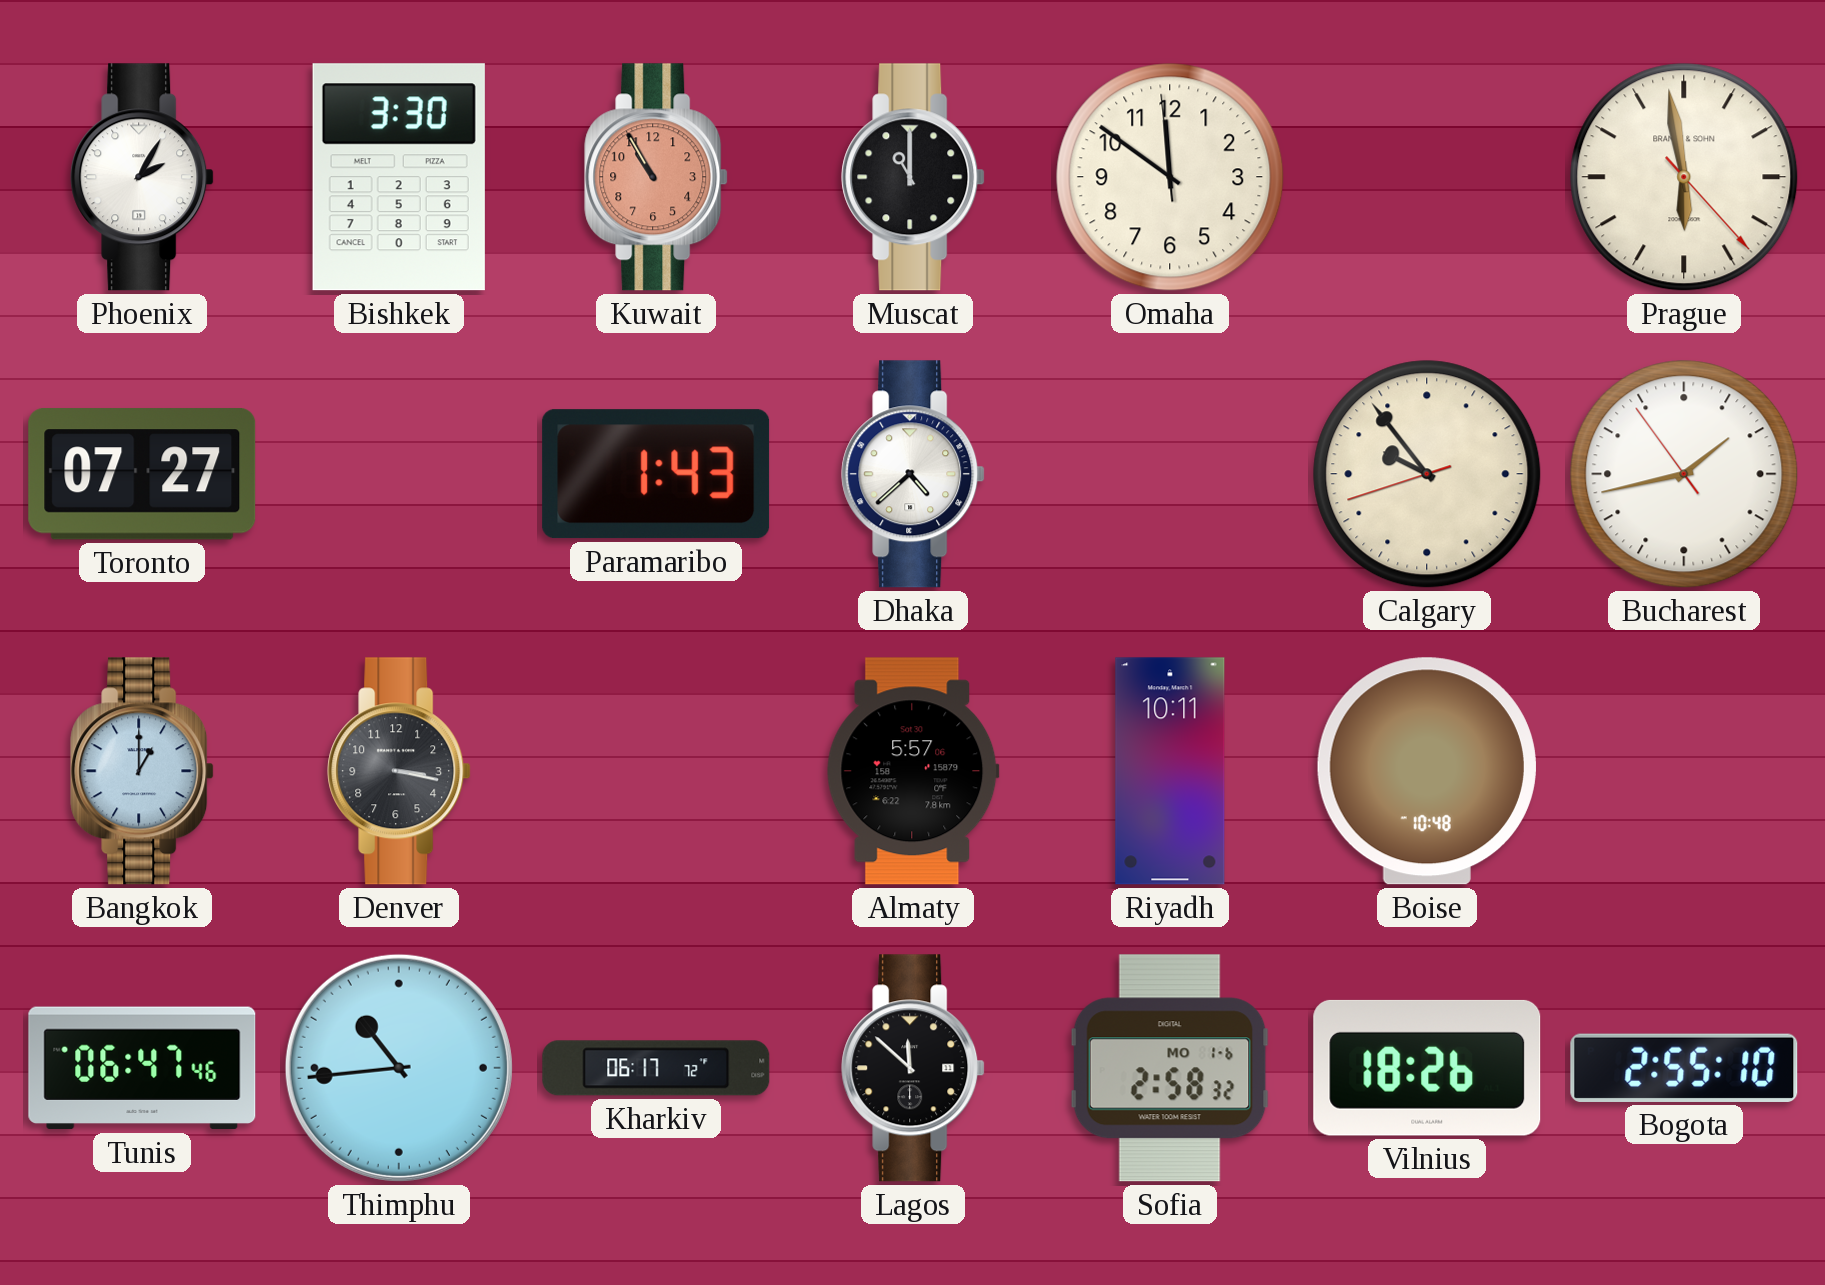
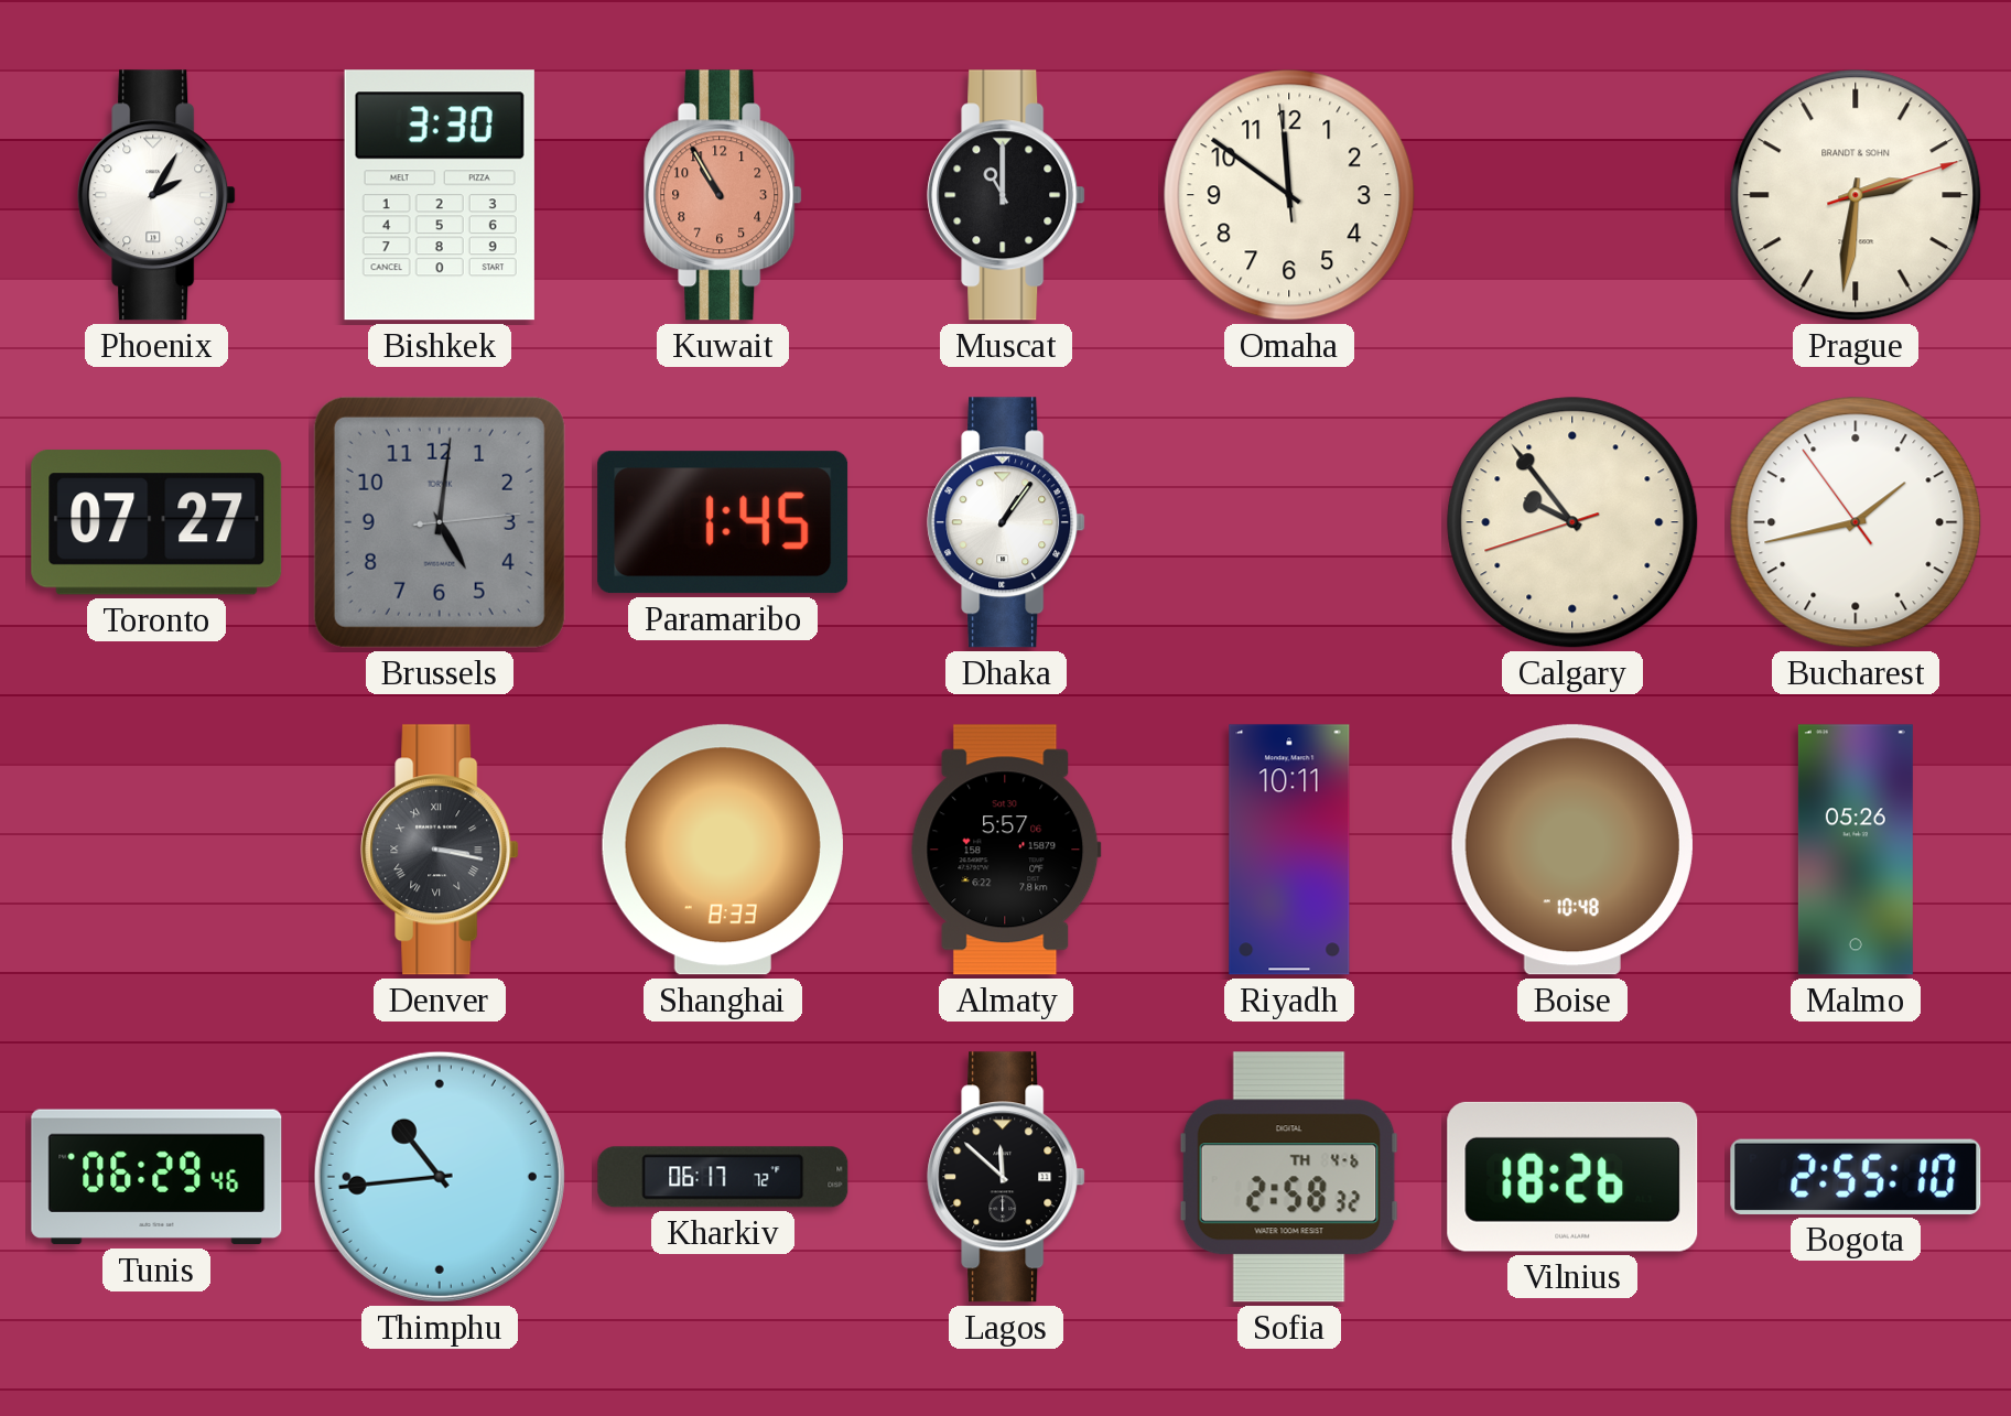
Prague: 5:58 -> 2:31
Brussels: none -> 5:01
Paramaribo: 1:43 -> 1:45
Dhaka: 4:38 -> 1:06
Bangkok: 1:00 -> none
Denver numerals: Arabic -> Roman
Shanghai: none -> 8:33
Malmo: none -> 05:26
Tunis: 06:47 -> 06:29
Sofia date: MO 1-6 -> TH 4-6
